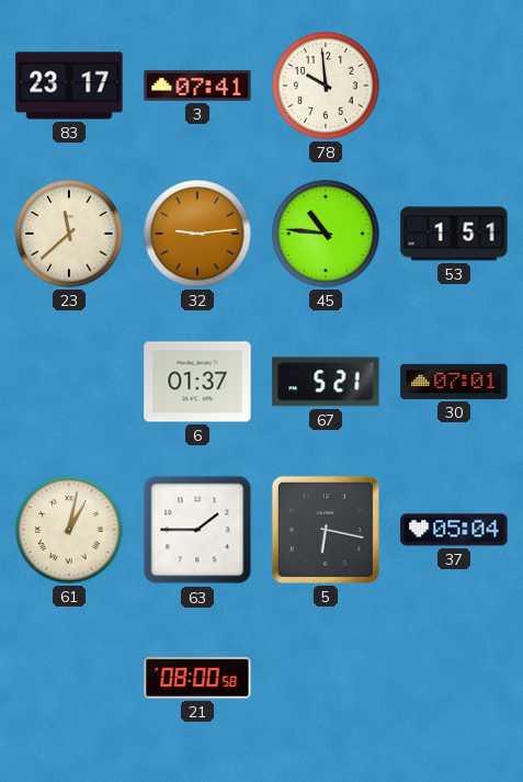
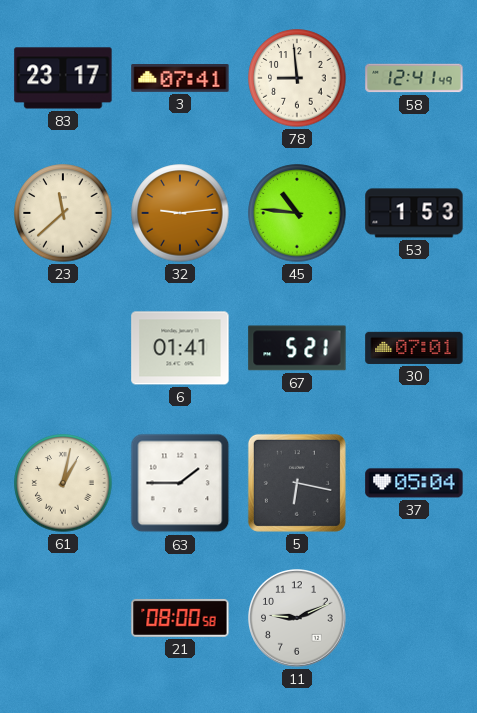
78: 9:59 -> 8:59
58: none -> 12:41
53: 1:51 -> 1:53
6: 01:37 -> 01:41
11: none -> 9:11
